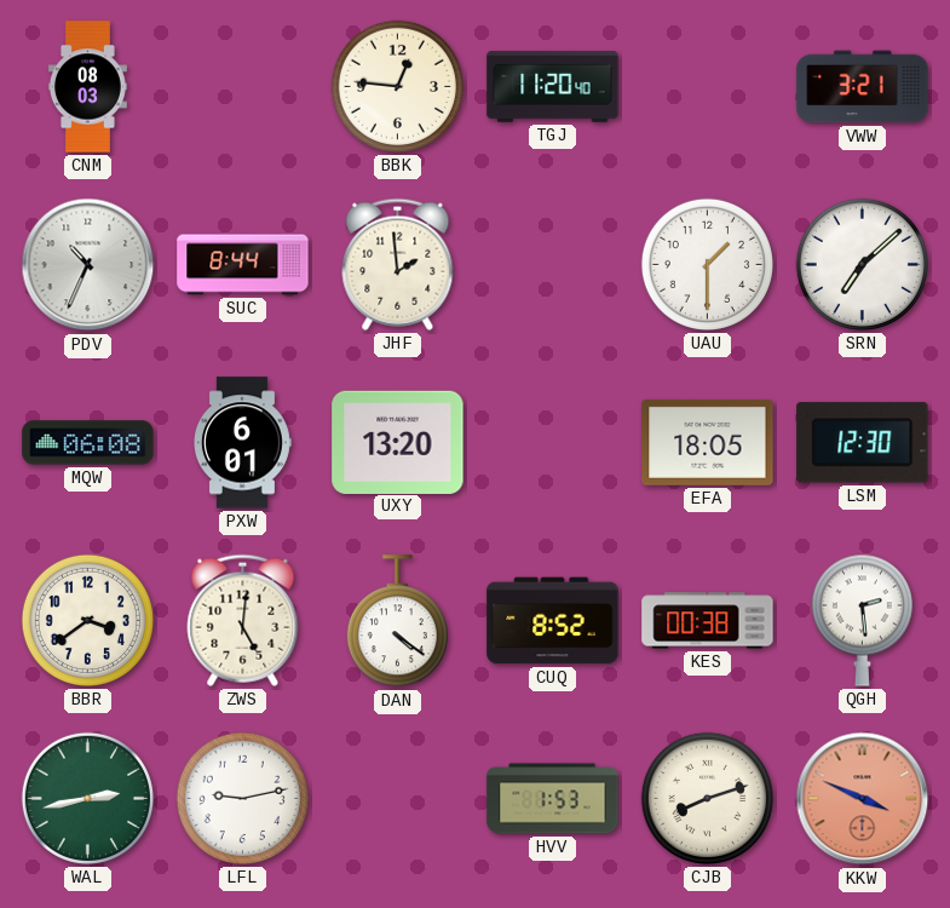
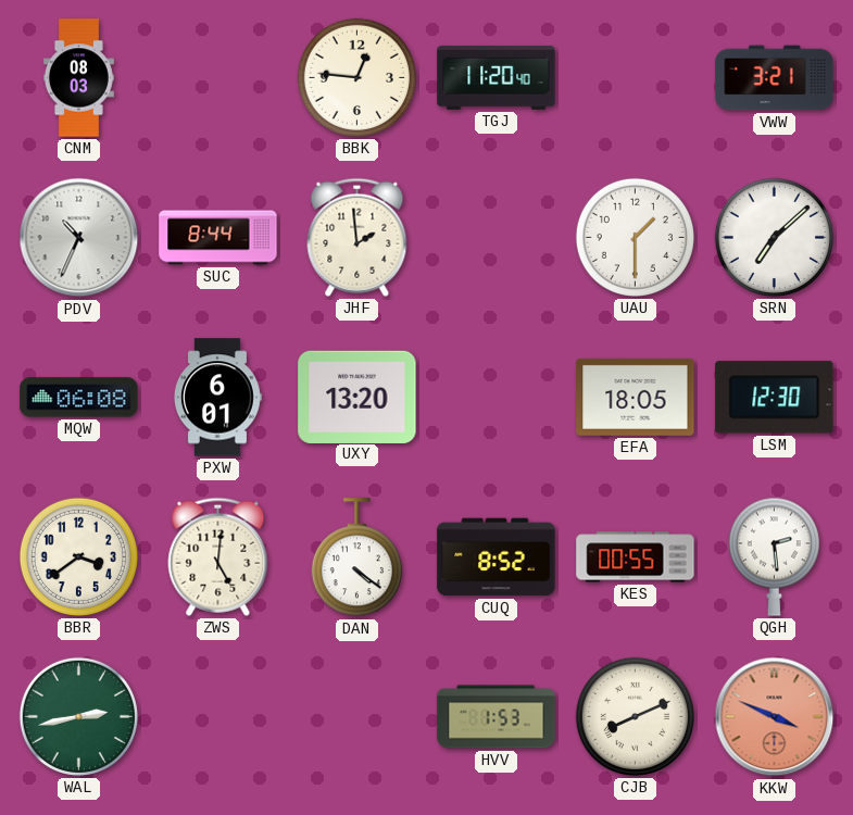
KES: 00:38 -> 00:55
LFL: 9:13 -> none
CJB: 8:12 -> 8:11
